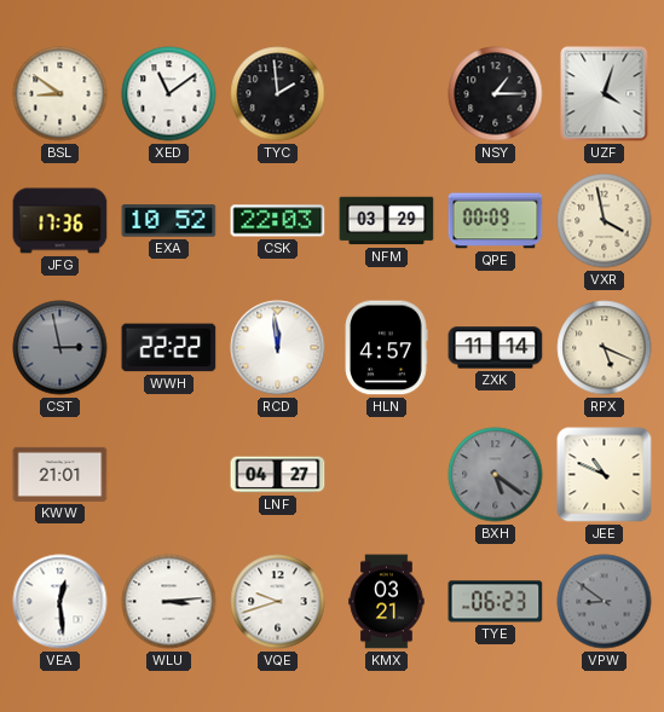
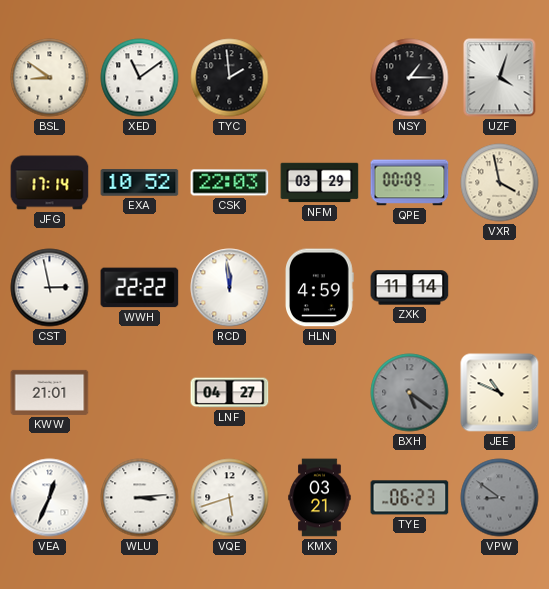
JFG: 17:36 -> 17:14
CST dial: grey -> white
HLN: 4:57 -> 4:59
RPX: 5:19 -> none
VEA: 12:29 -> 12:34
VQE: 9:42 -> 5:42
